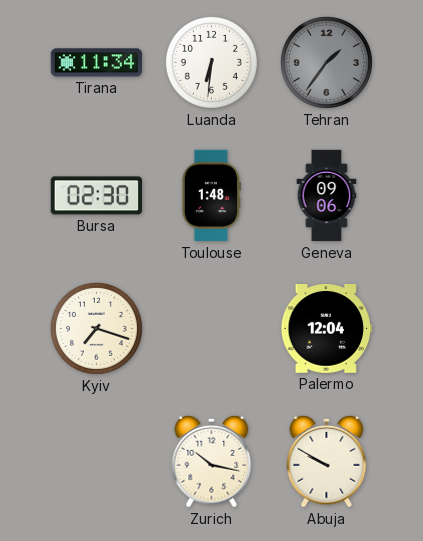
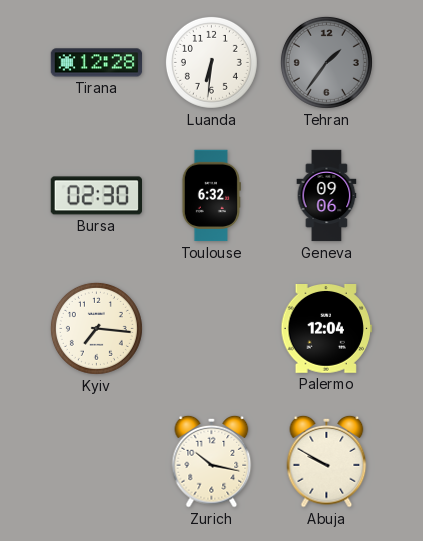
Tirana: 11:34 -> 12:28
Toulouse: 1:48 -> 6:32
Kyiv: 7:18 -> 7:16
